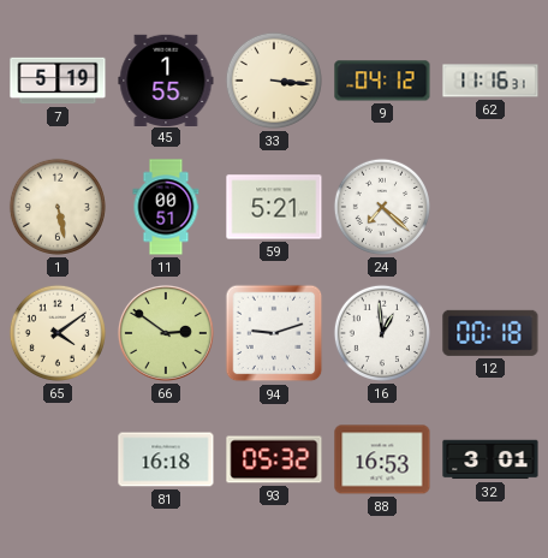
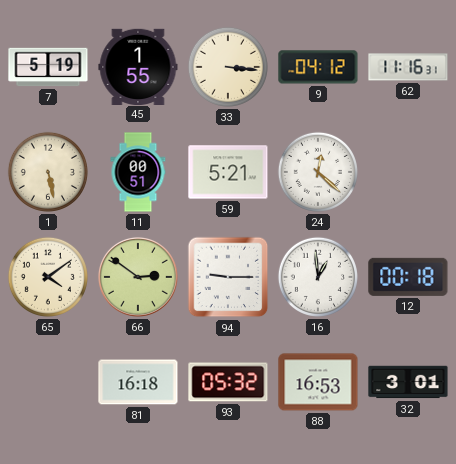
24: 7:22 -> 12:22
94: 9:12 -> 9:15
